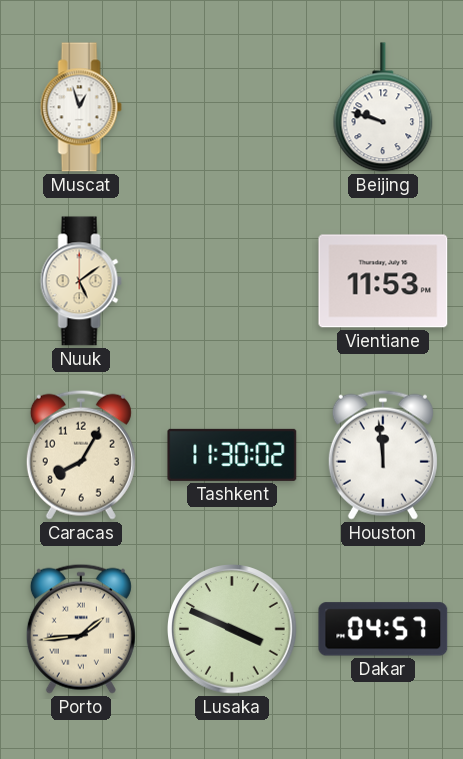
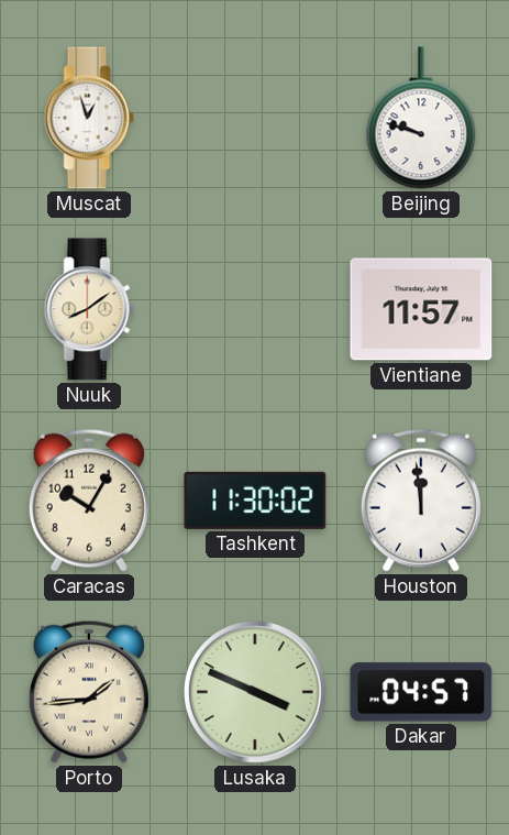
Nuuk: 5:09 -> 8:09
Vientiane: 11:53 -> 11:57
Caracas: 8:05 -> 10:05
